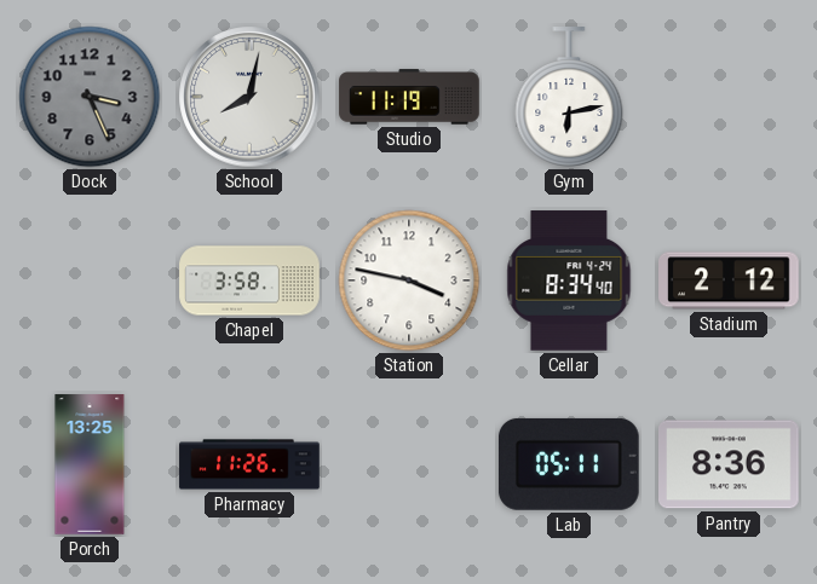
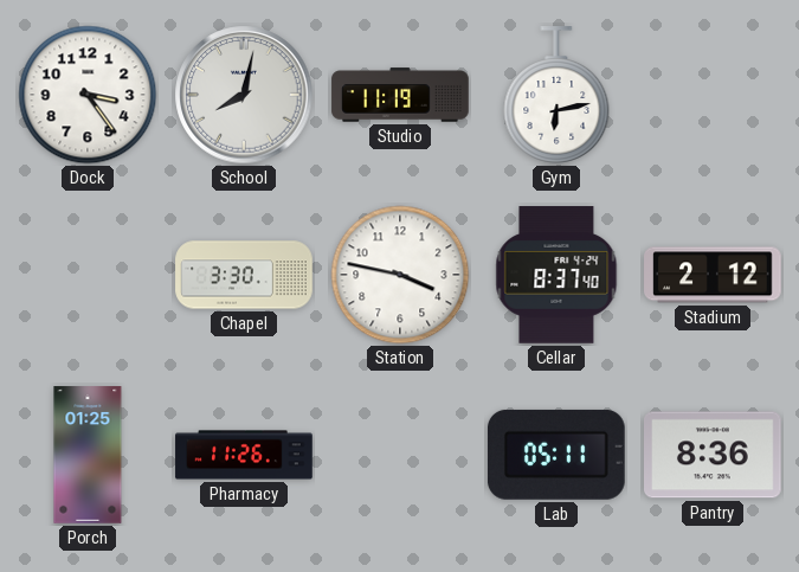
Dock: 3:26 -> 3:24
Dock dial: grey -> white
Chapel: 3:58 -> 3:30
Cellar: 8:34 -> 8:37
Porch: 13:25 -> 01:25
